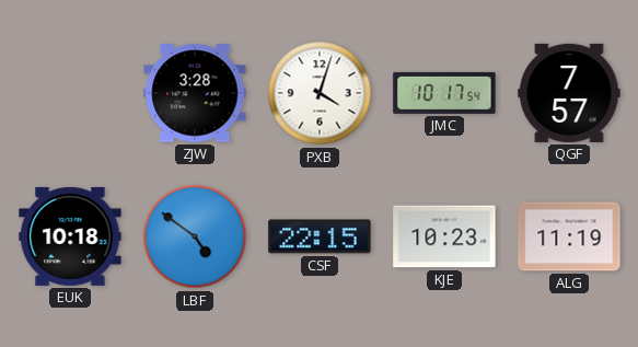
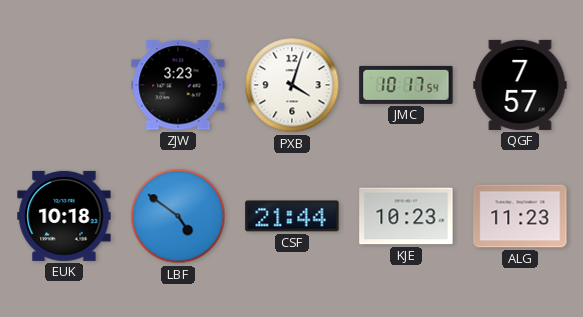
ZJW: 3:28 -> 3:23
CSF: 22:15 -> 21:44
ALG: 11:19 -> 11:23
